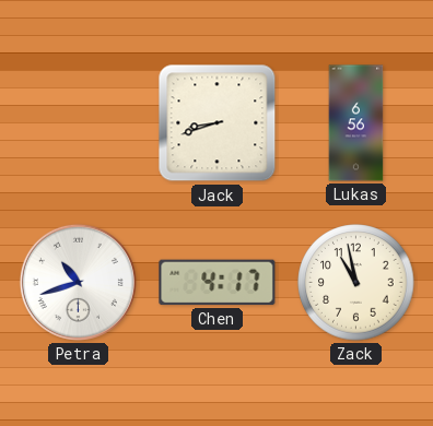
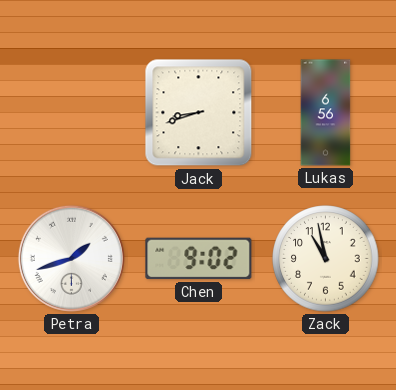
Petra: 10:42 -> 1:42
Chen: 4:17 -> 9:02
